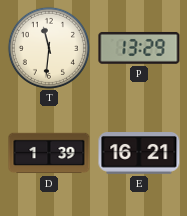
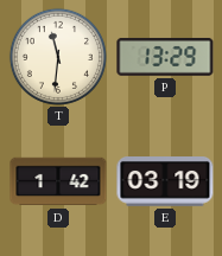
D: 1:39 -> 1:42
E: 16:21 -> 03:19
